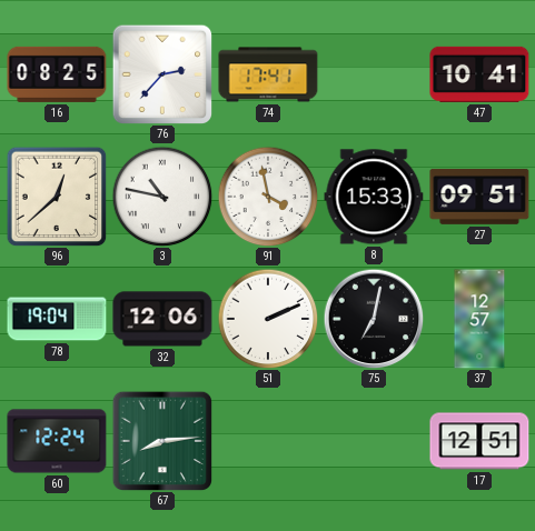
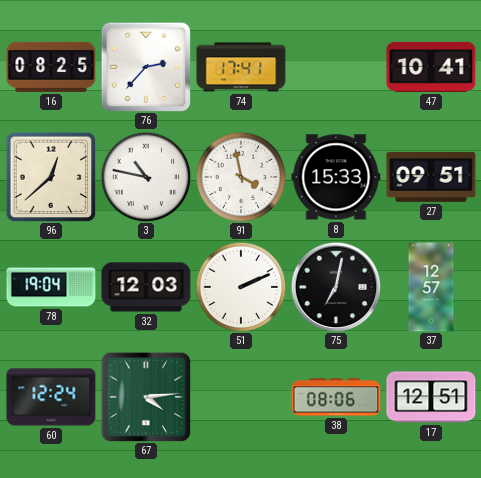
32: 12:06 -> 12:03
67: 8:14 -> 4:14
38: none -> 08:06
